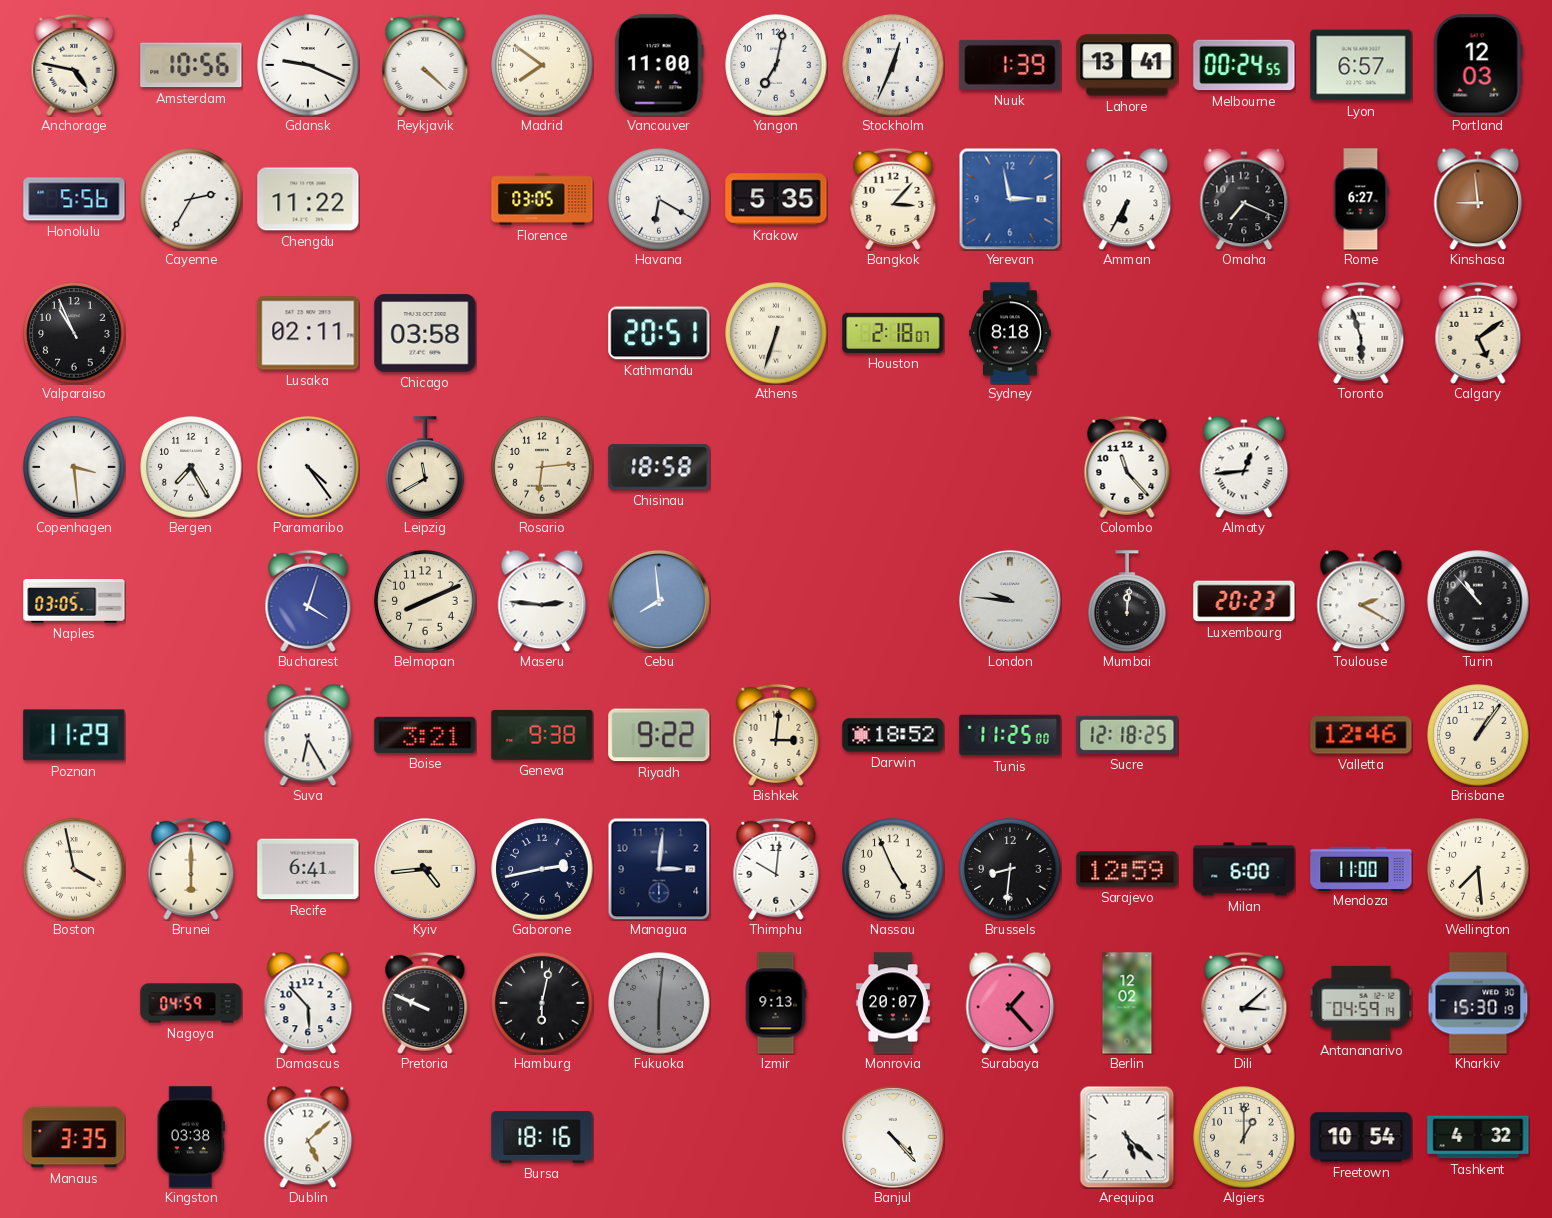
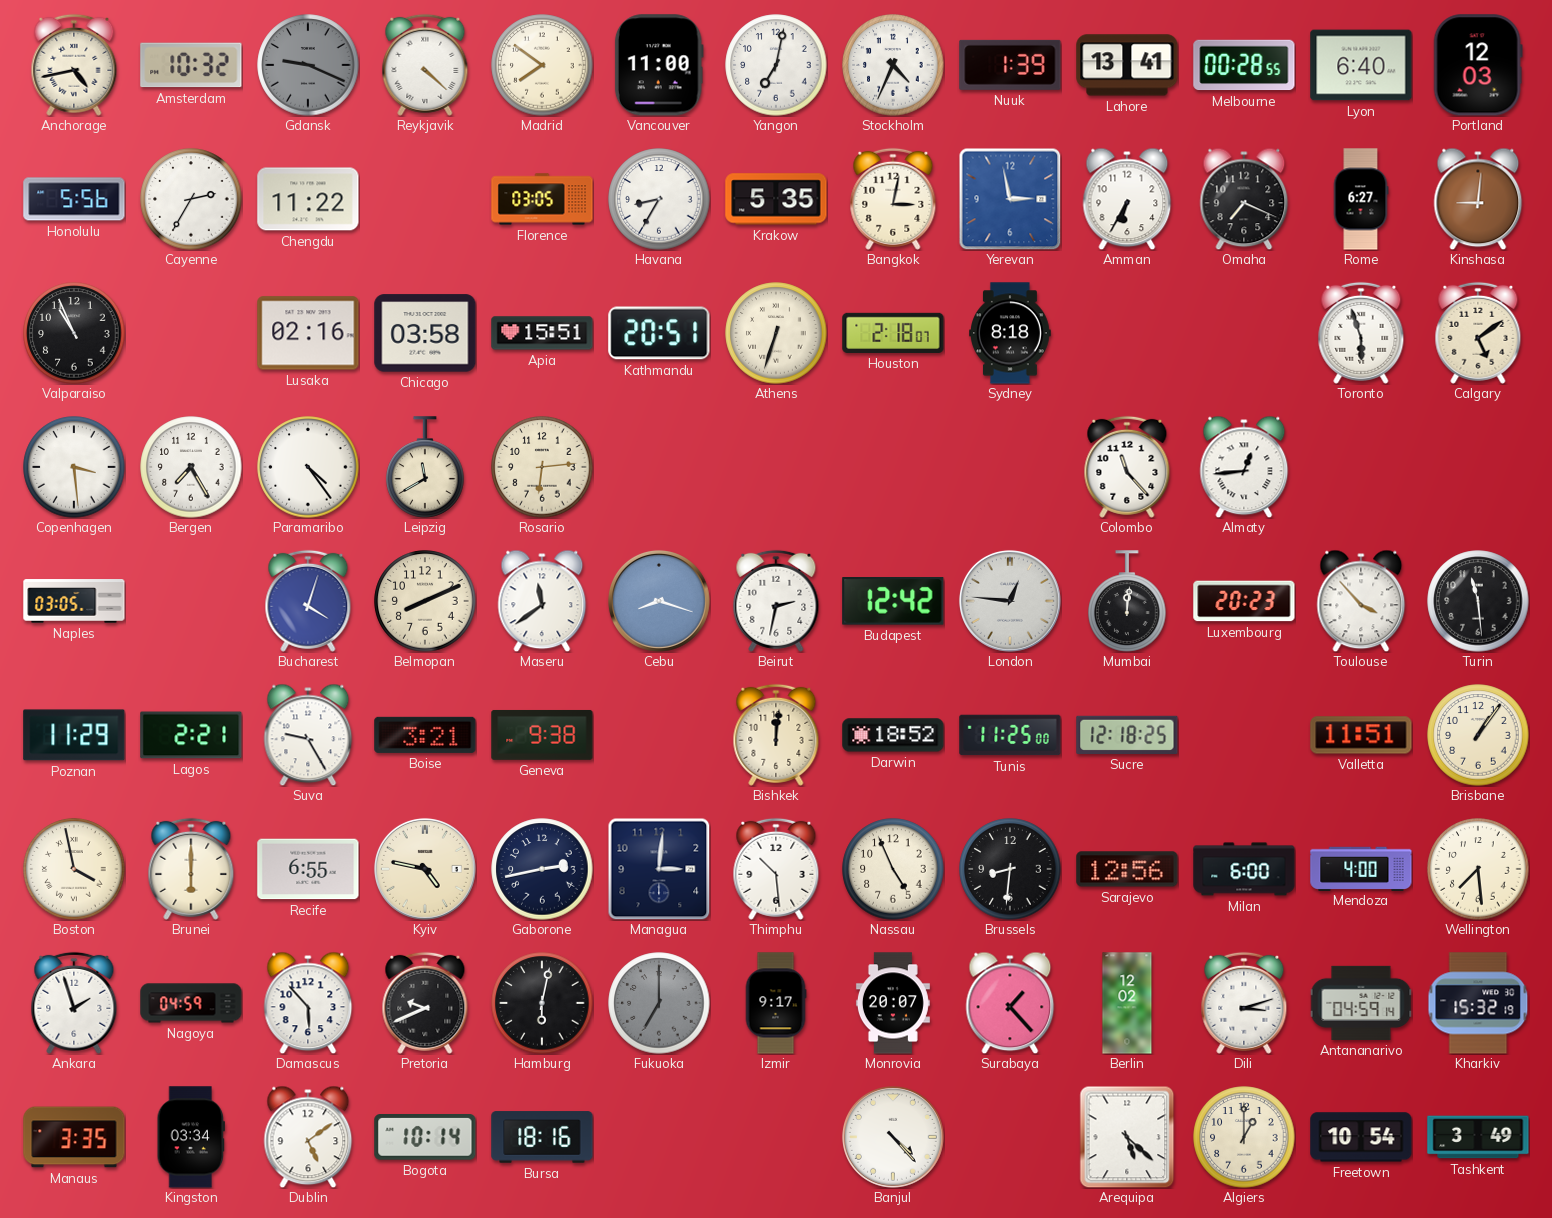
Anchorage: 4:47 -> 4:43
Amsterdam: 10:56 -> 10:32
Gdansk dial: white -> grey
Stockholm: 12:34 -> 4:34
Melbourne: 00:24 -> 00:28
Lyon: 6:57 -> 6:40
Havana: 6:20 -> 8:35
Bangkok: 3:07 -> 3:02
Kinshasa: 8:59 -> 9:01
Lusaka: 02:11 -> 02:16
Apia: none -> 15:51
Chisinau: 18:58 -> none
Maseru: 2:46 -> 11:39
Cebu: 7:59 -> 8:18
Beirut: none -> 2:32
Budapest: none -> 12:42
London: 9:46 -> 12:46
Toulouse: 2:20 -> 3:53
Turin: 10:53 -> 11:29
Lagos: none -> 2:21
Suva: 6:25 -> 9:25
Riyadh: 9:22 -> none
Bishkek: 3:01 -> 12:01
Valletta: 12:46 -> 11:51
Recife: 6:41 -> 6:55
Kyiv: 4:44 -> 4:47
Thimphu: 10:01 -> 10:29
Sarajevo: 12:59 -> 12:56
Mendoza: 11:00 -> 4:00
Ankara: none -> 1:57
Pretoria: 9:49 -> 9:41
Fukuoka: 6:01 -> 7:00
Izmir: 9:13 -> 9:17
Dili: 3:08 -> 3:12
Kharkiv: 15:30 -> 15:32
Kingston: 03:38 -> 03:34
Dublin: 5:08 -> 5:09
Bogota: none -> 10:14
Tashkent: 4:32 -> 3:49
